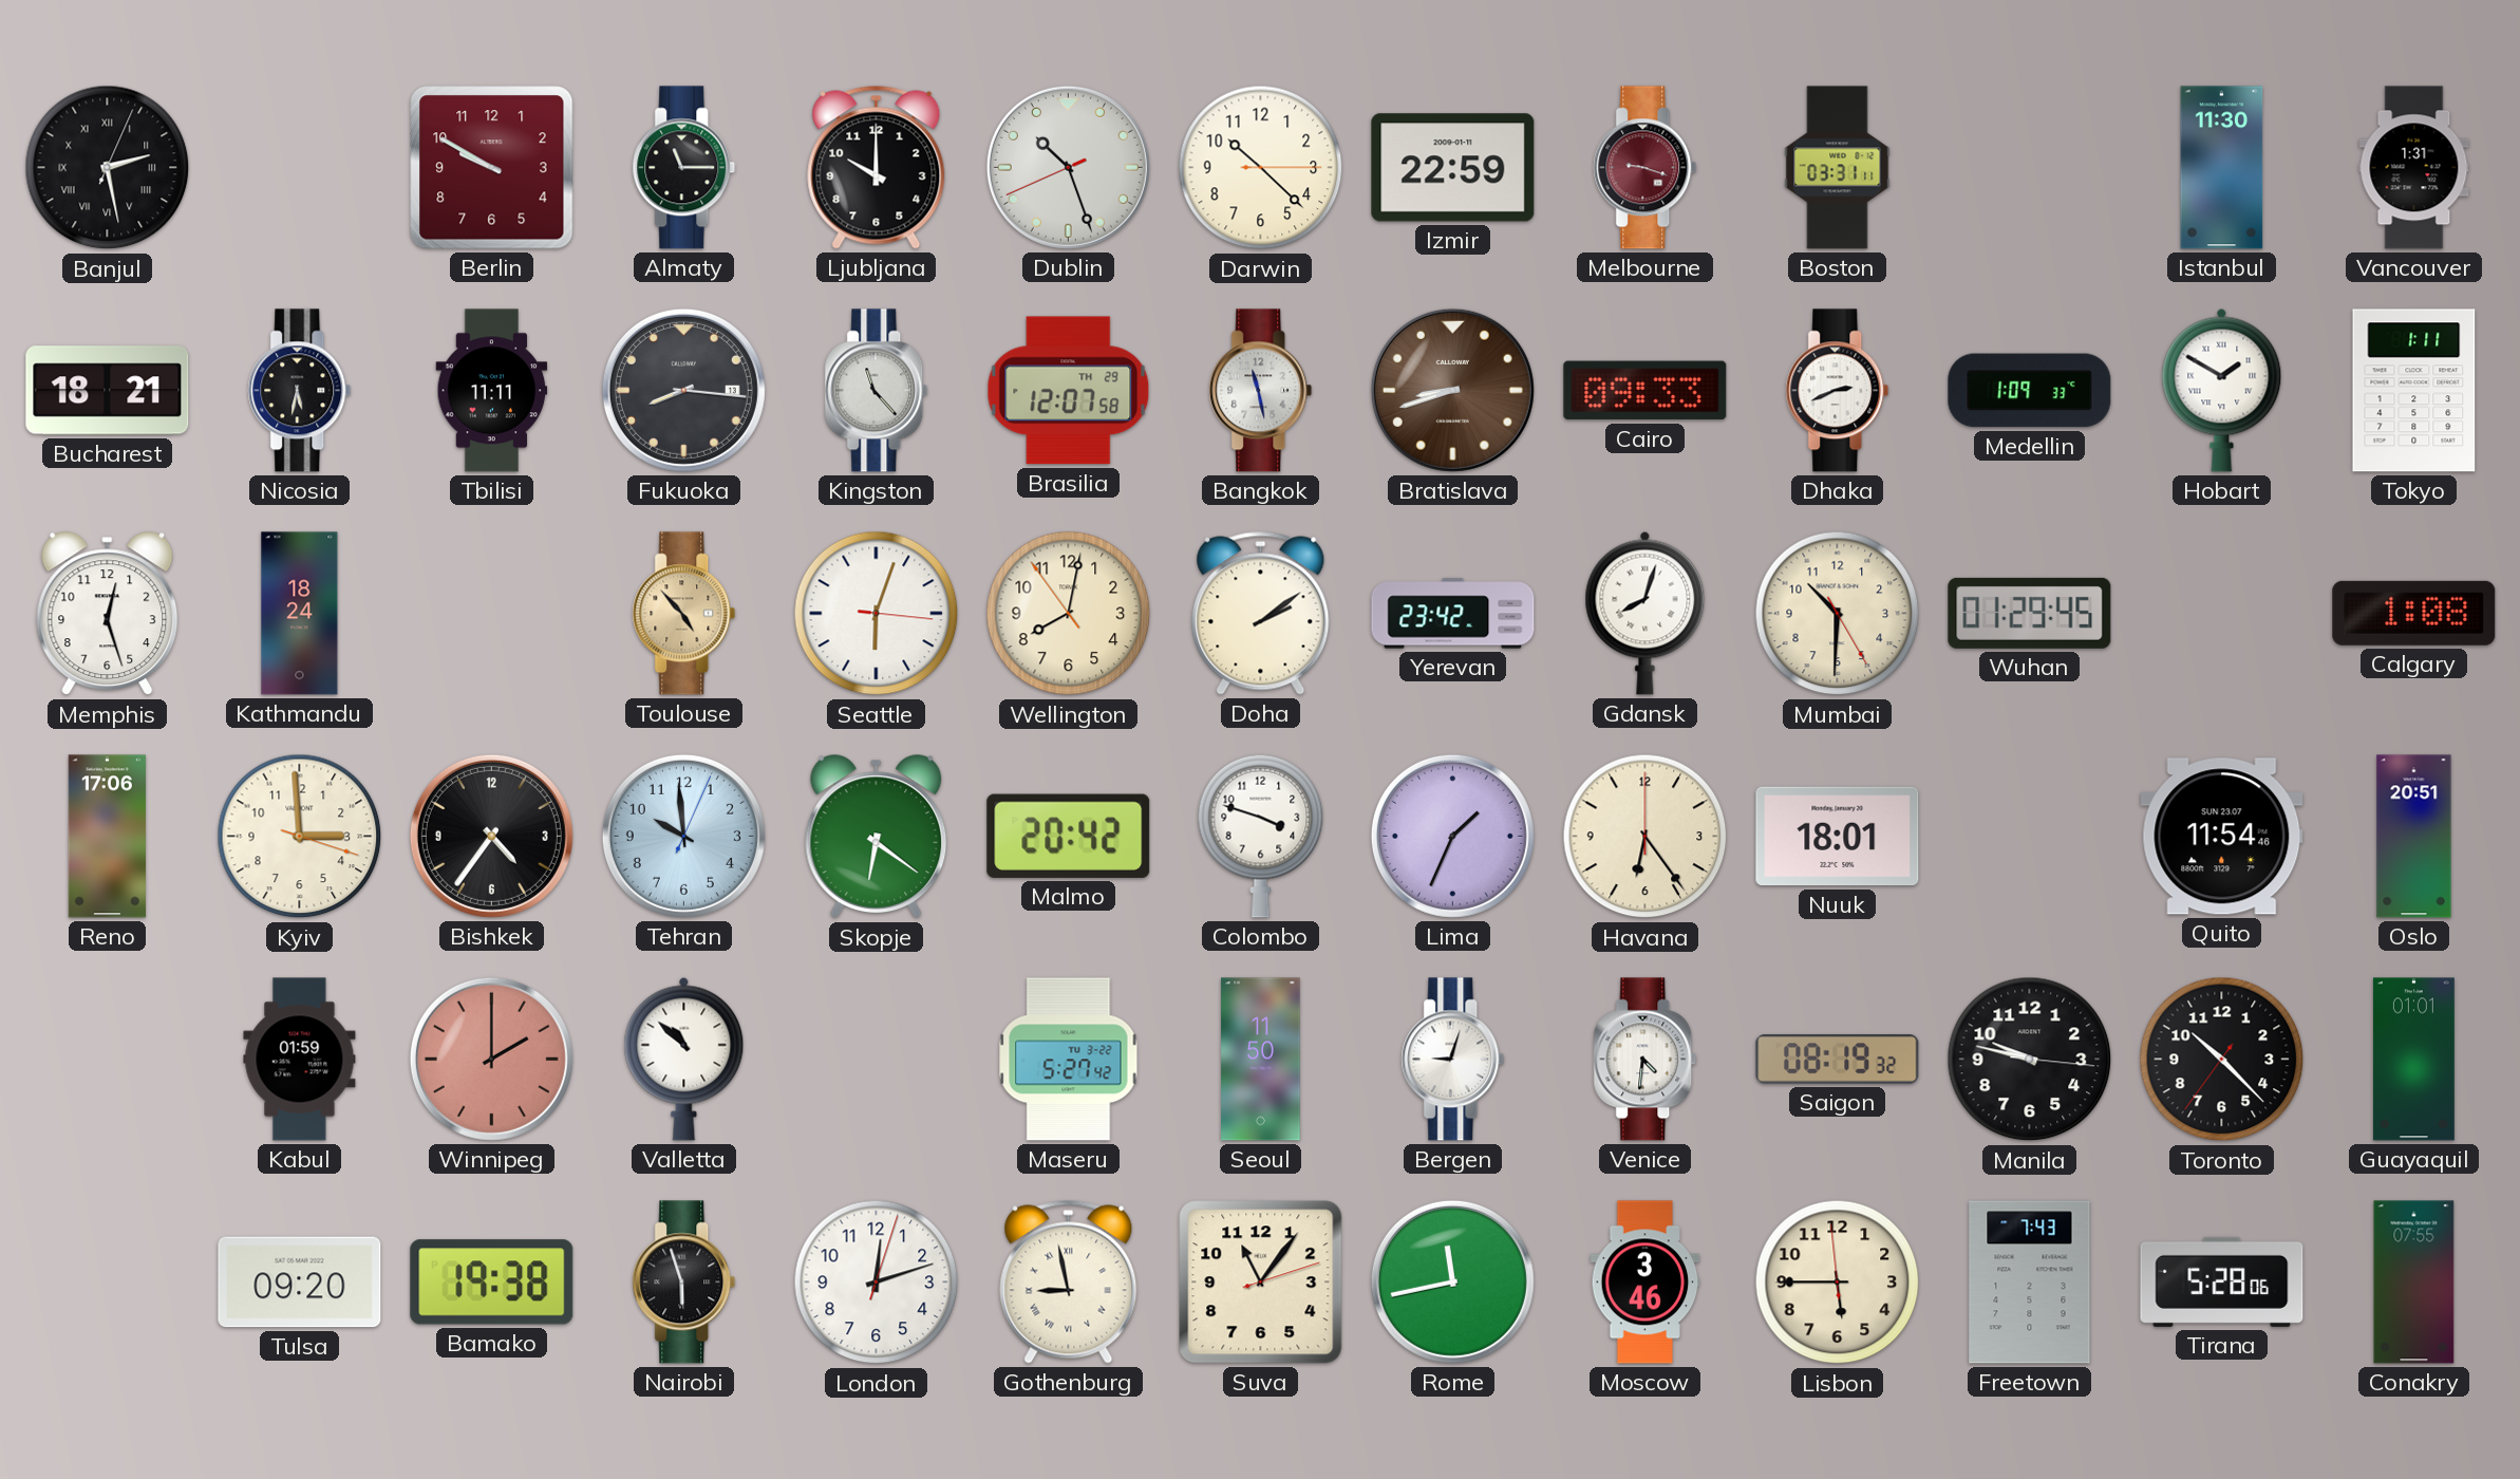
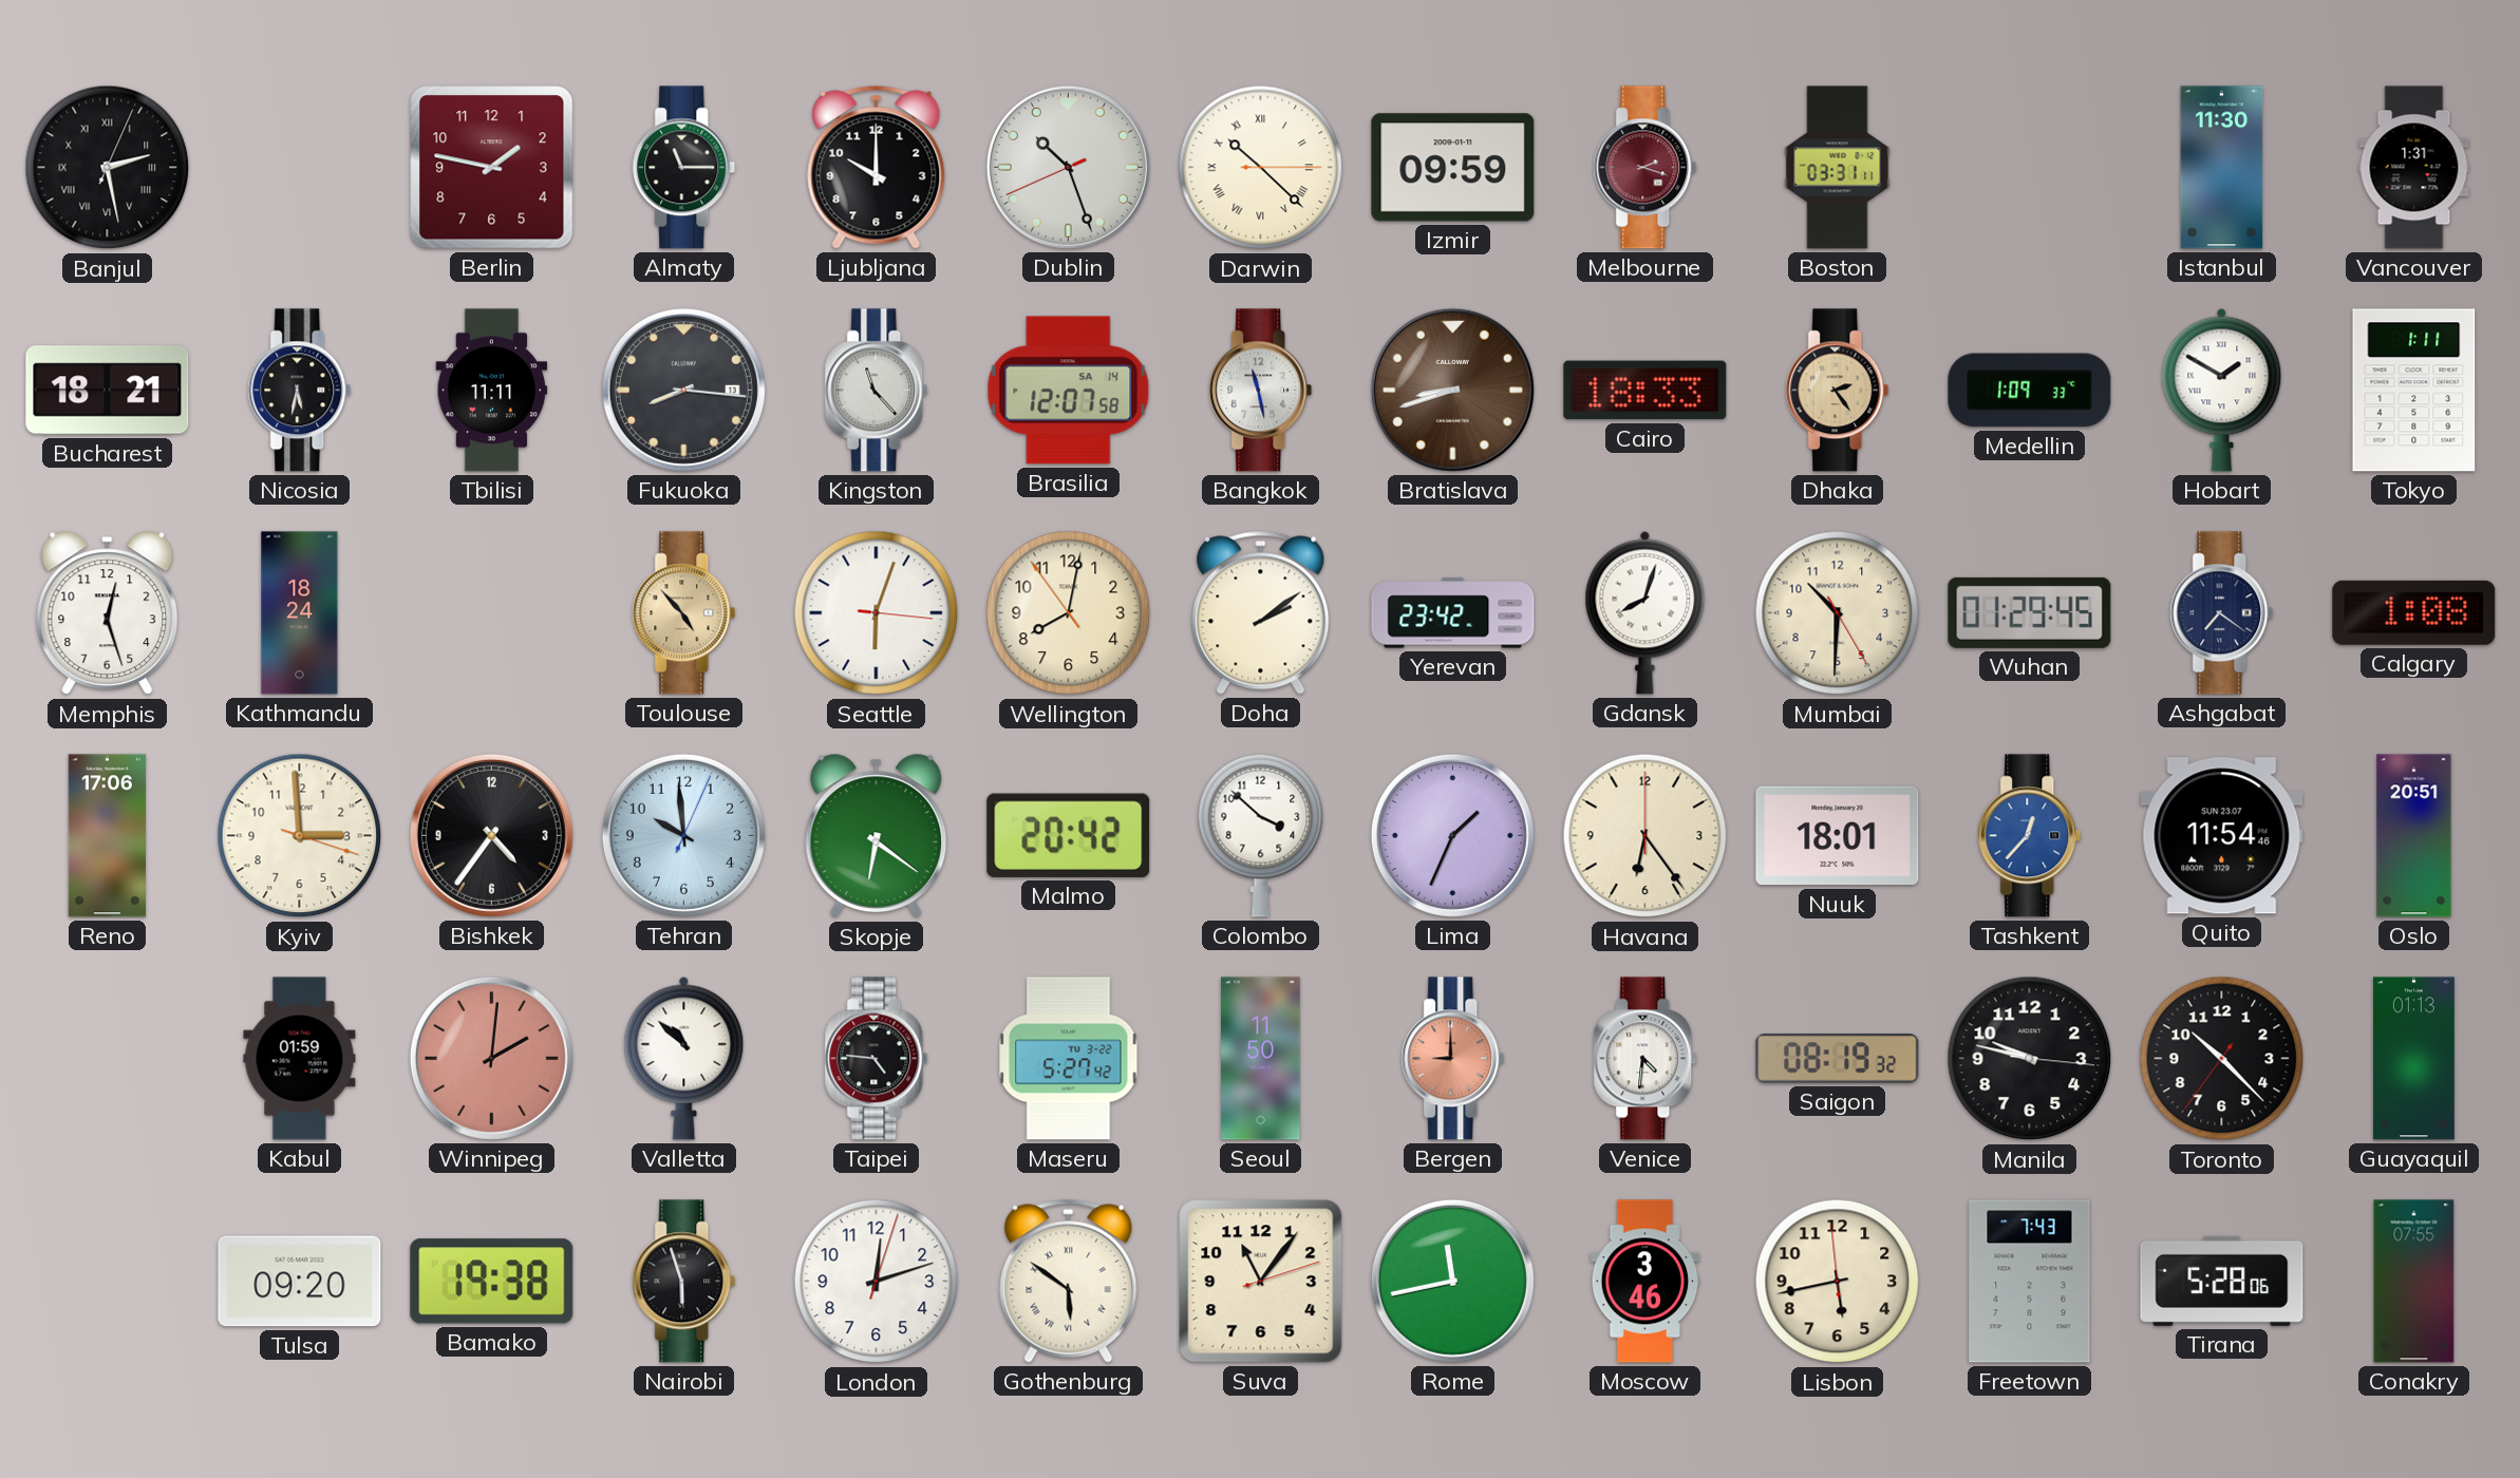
Berlin: 9:50 -> 1:47
Darwin numerals: Arabic -> Roman
Izmir: 22:59 -> 09:59
Melbourne: 9:18 -> 2:18
Brasilia date: TH 29 -> SA 14
Cairo: 09:33 -> 18:33
Dhaka: 2:41 -> 2:24
Dhaka dial: white -> champagne
Ashgabat: none -> 7:21
Colombo: 3:48 -> 3:52
Tashkent: none -> 12:37
Winnipeg: 2:00 -> 2:01
Taipei: none -> 4:46
Bergen: 9:03 -> 9:00
Bergen dial: white -> salmon
Guayaquil: 01:01 -> 01:13
Gothenburg: 8:58 -> 5:51
Lisbon: 5:44 -> 5:42
